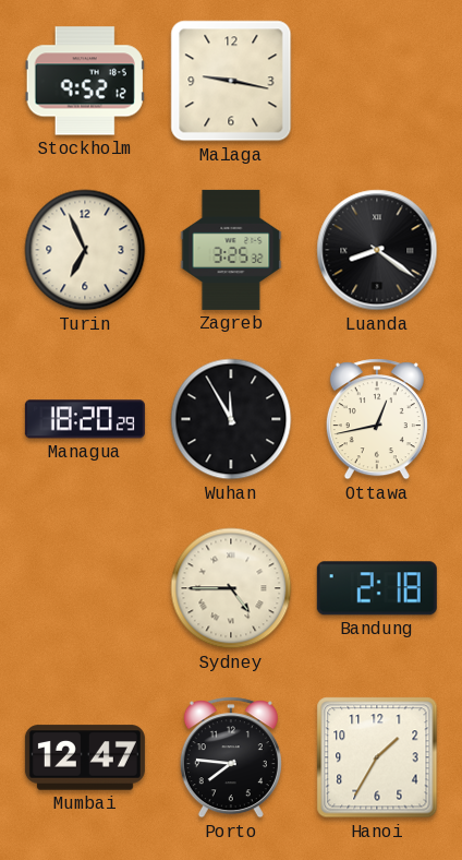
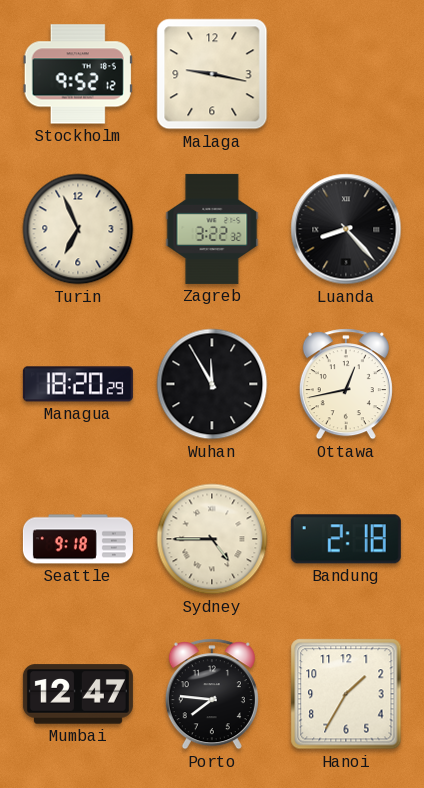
Zagreb: 3:25 -> 3:22
Luanda: 8:21 -> 8:23
Seattle: none -> 9:18
